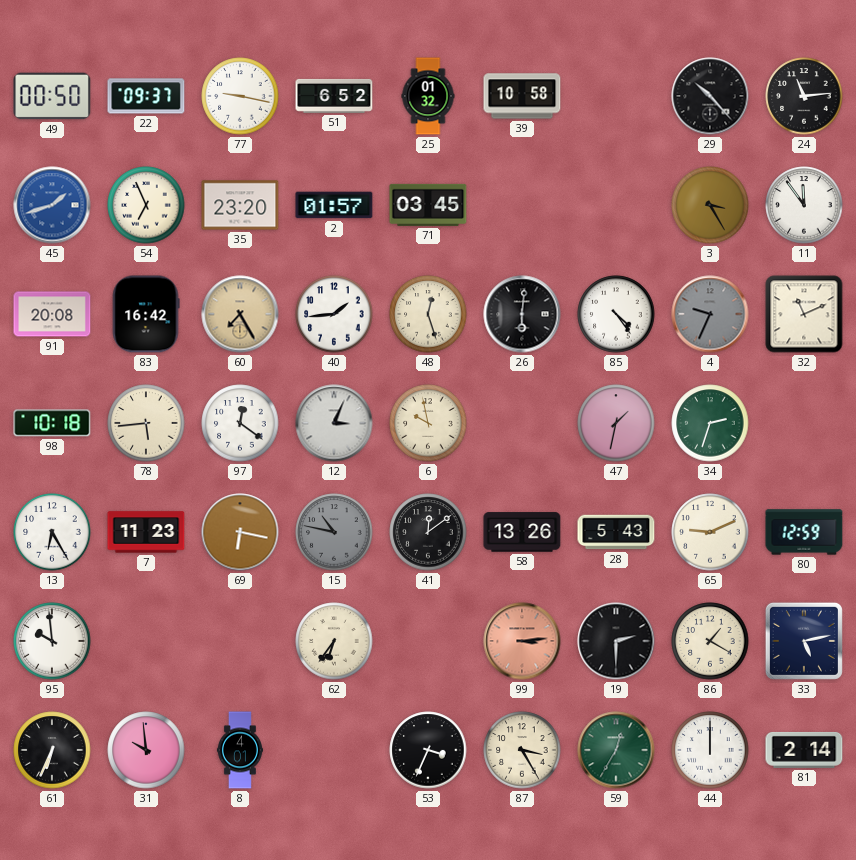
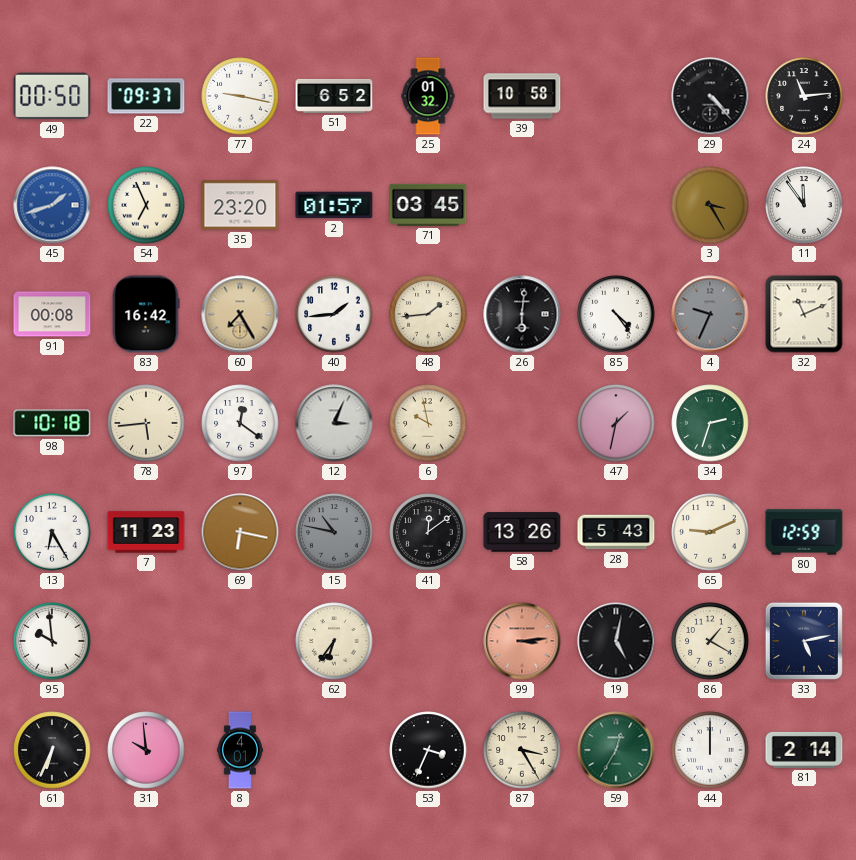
29: 10:23 -> 4:23
91: 20:08 -> 00:08
48: 12:27 -> 1:44
19: 2:30 -> 5:02
